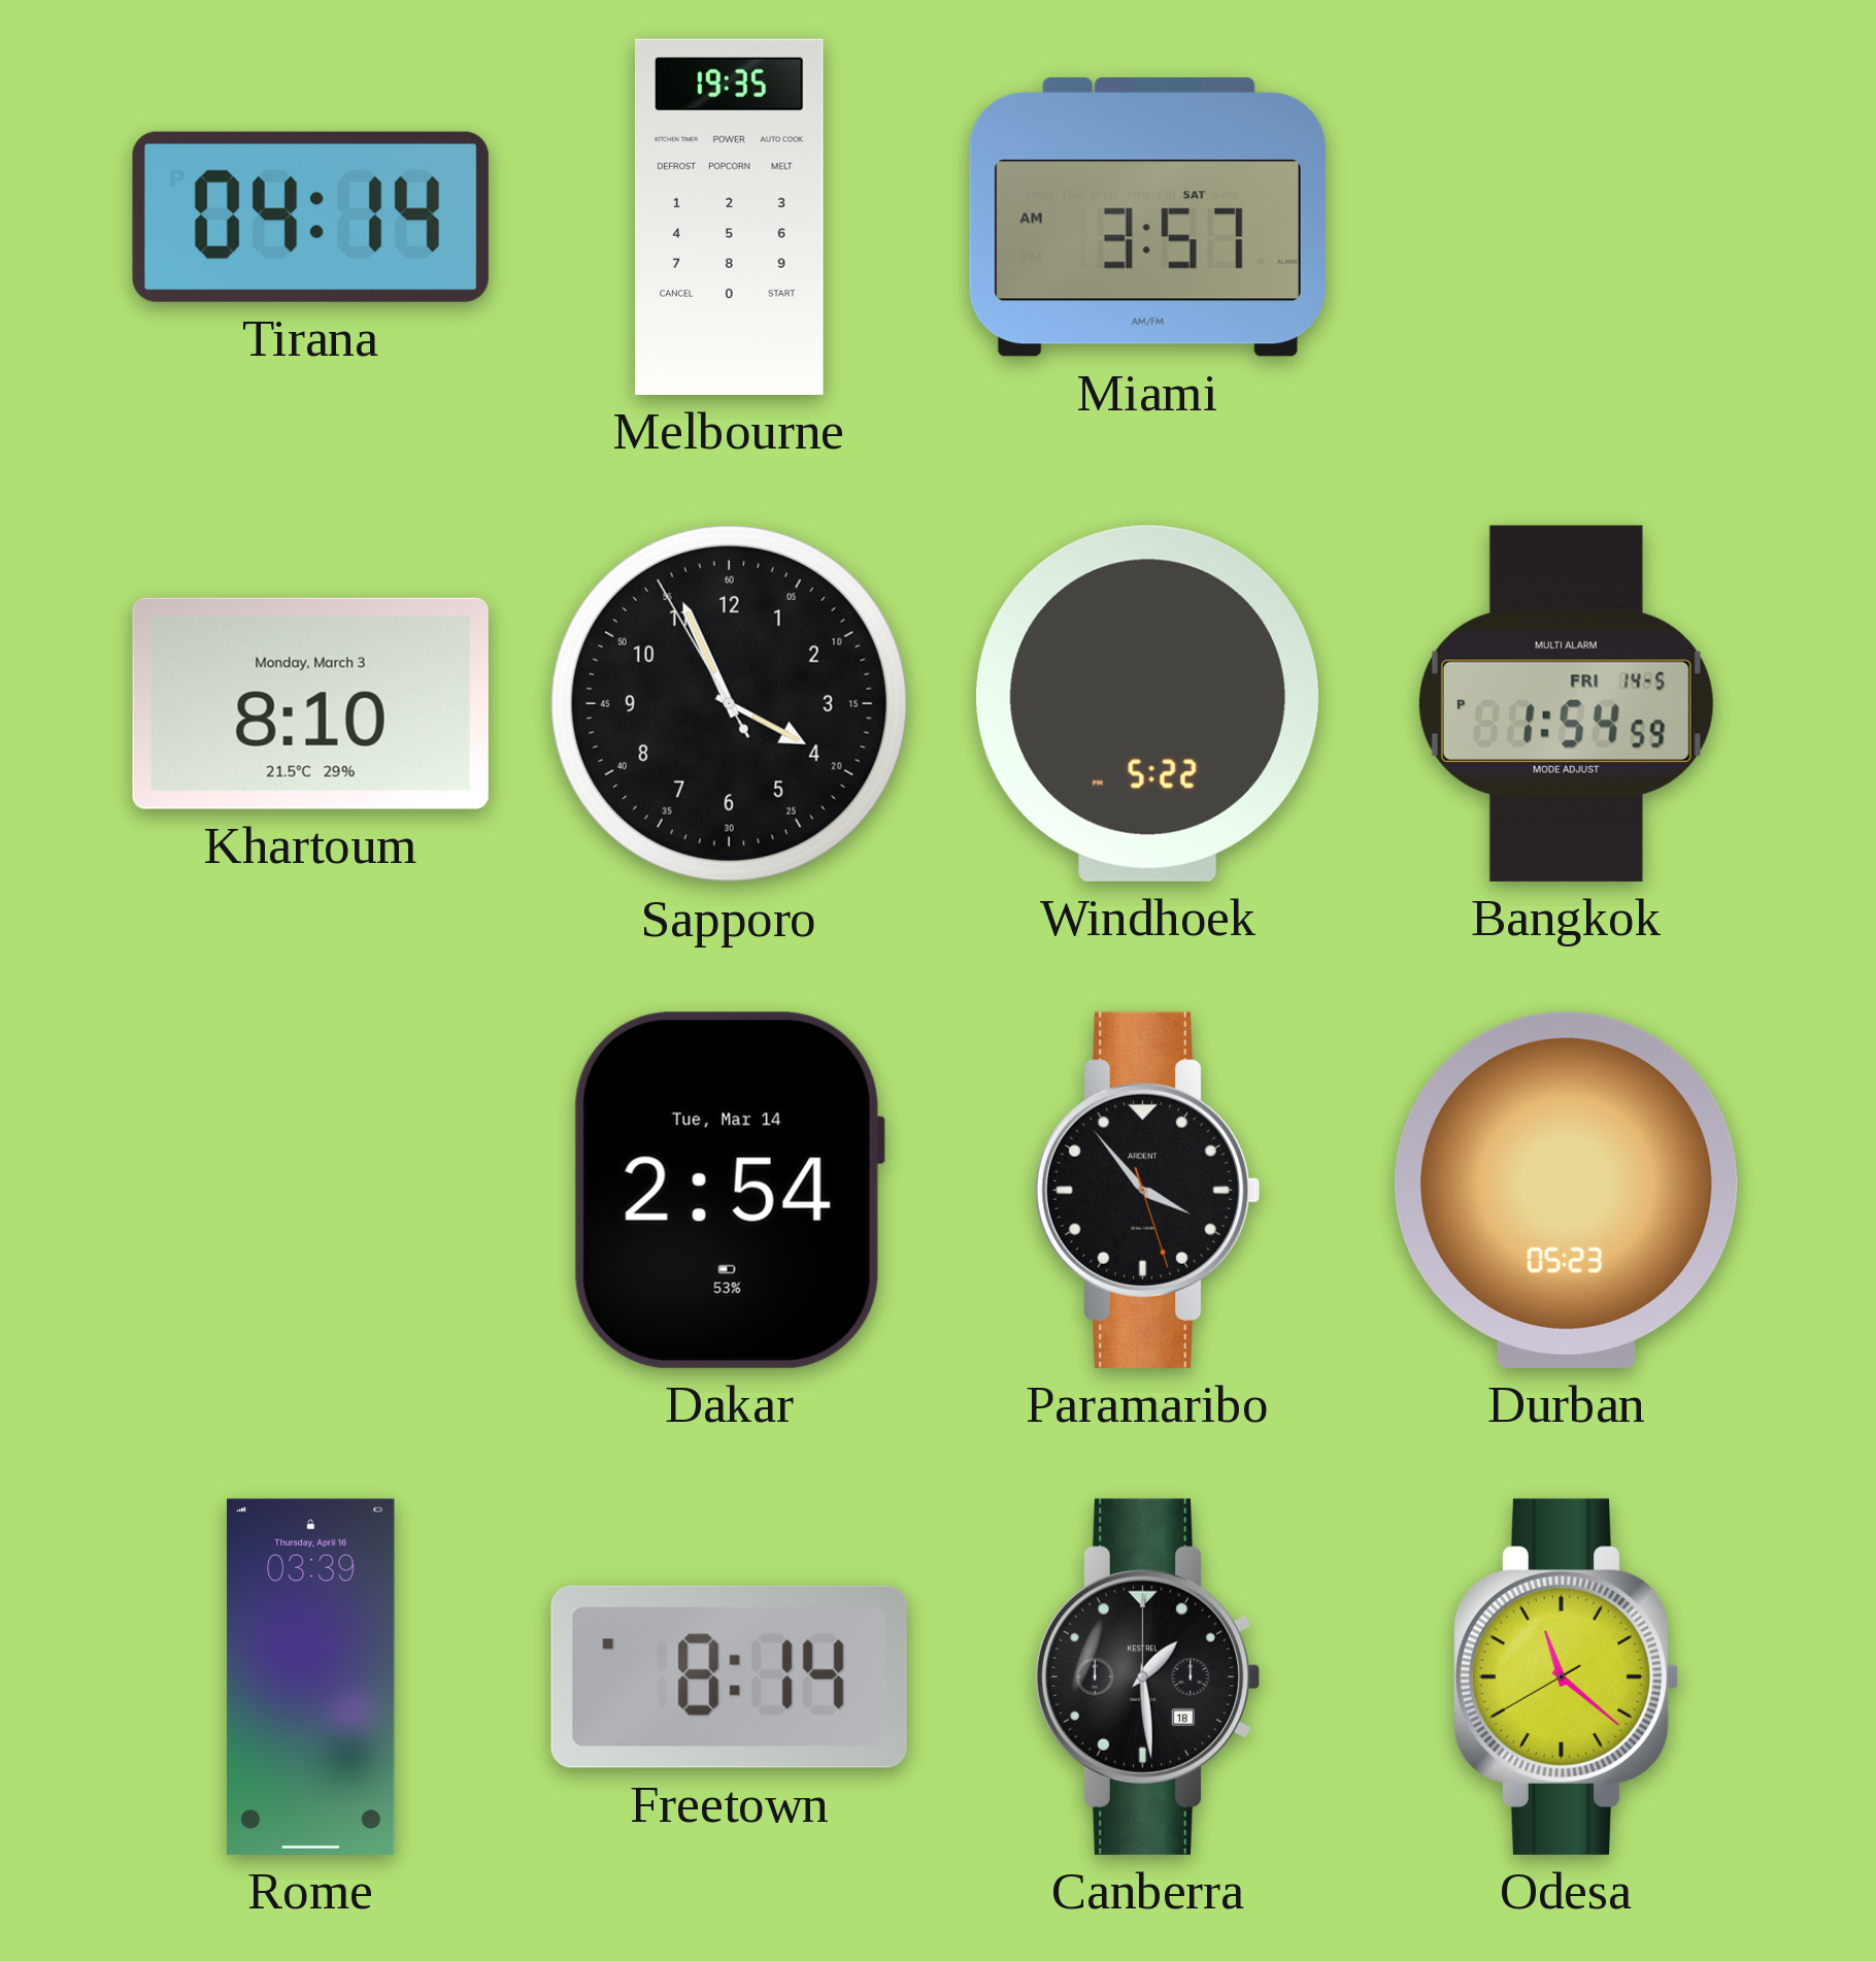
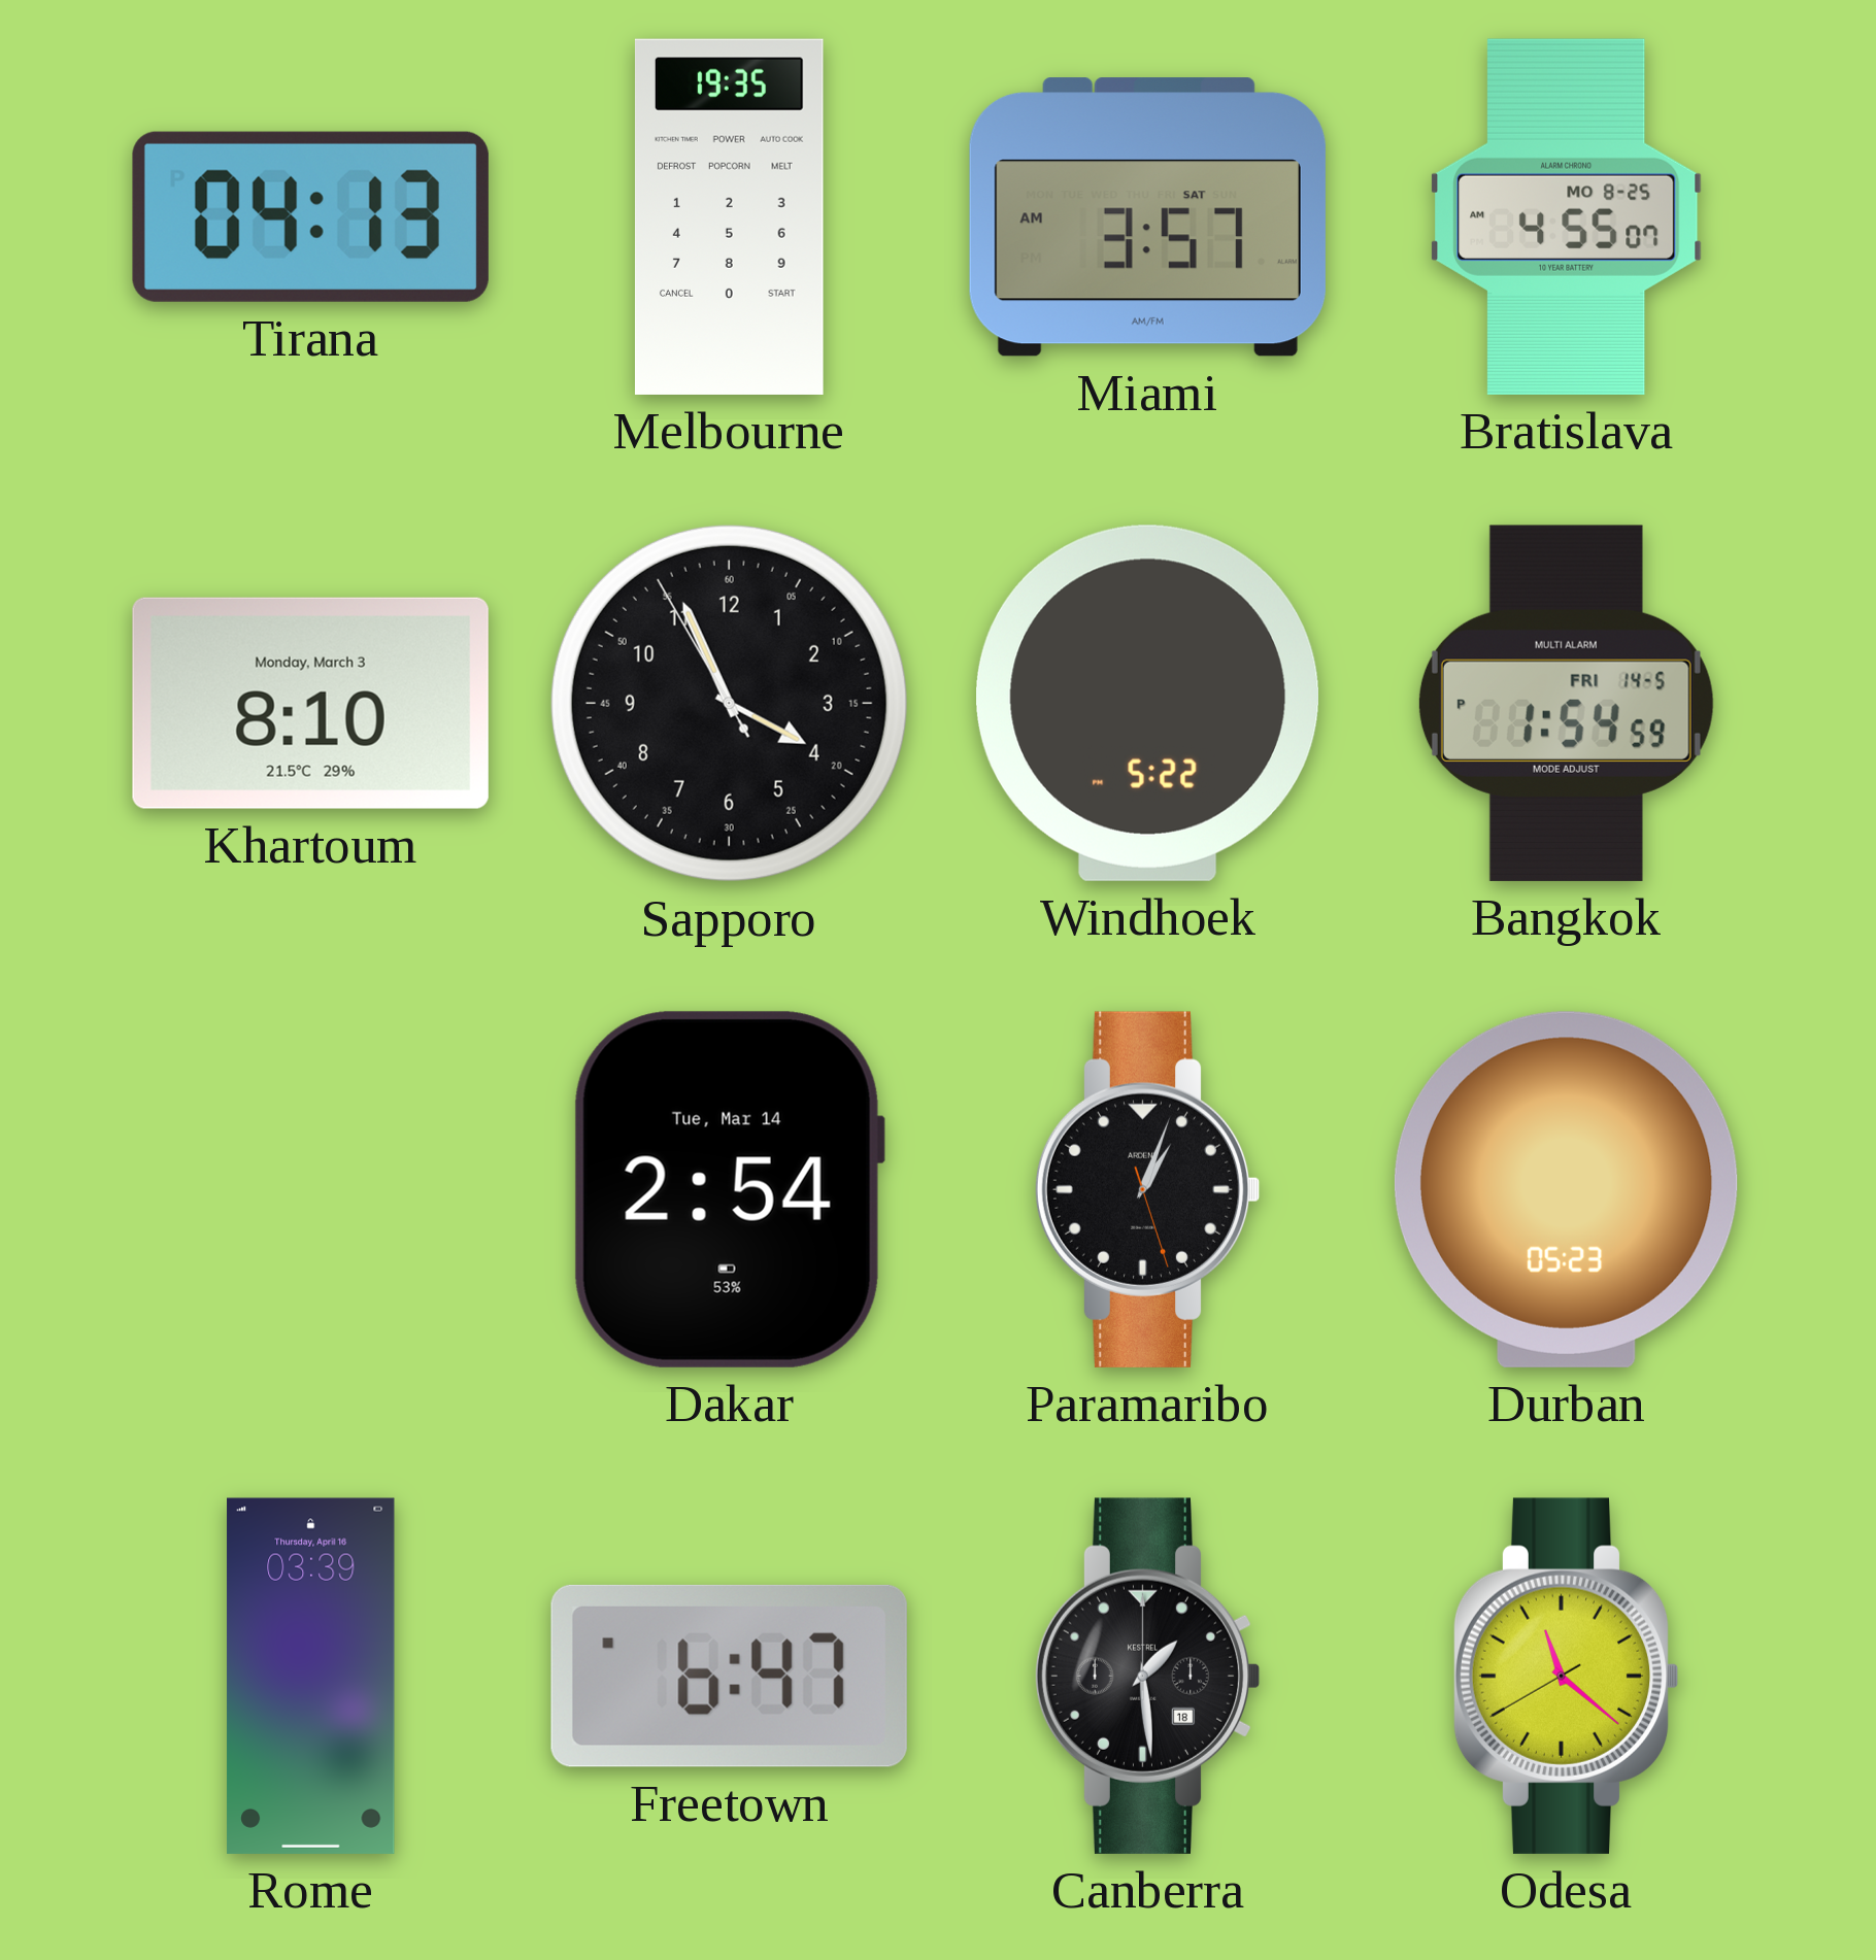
Tirana: 04:14 -> 04:13
Bratislava: none -> 4:55
Paramaribo: 3:53 -> 1:03
Freetown: 8:14 -> 6:47
